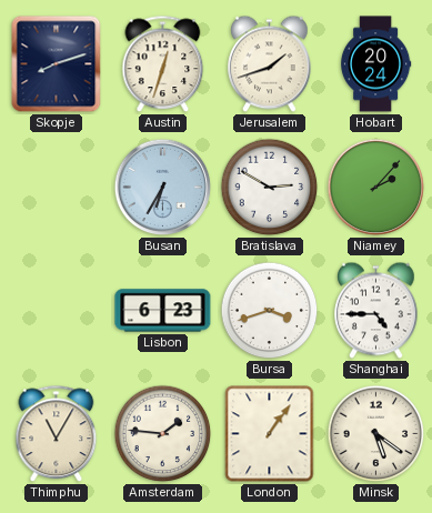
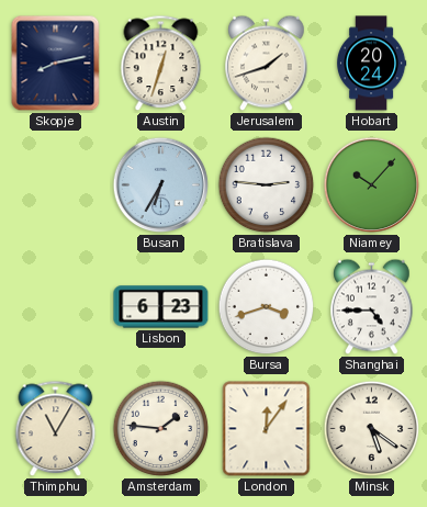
Skopje: 8:12 -> 8:13
Bratislava: 2:50 -> 2:46
Niamey: 2:07 -> 10:07
London: 1:06 -> 12:06
